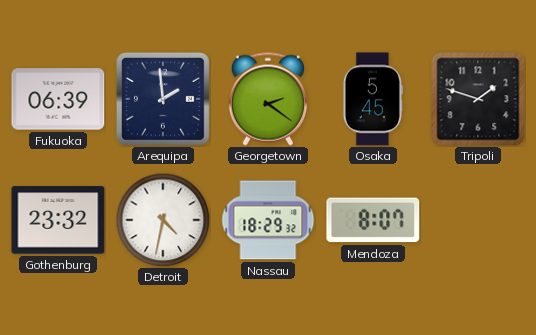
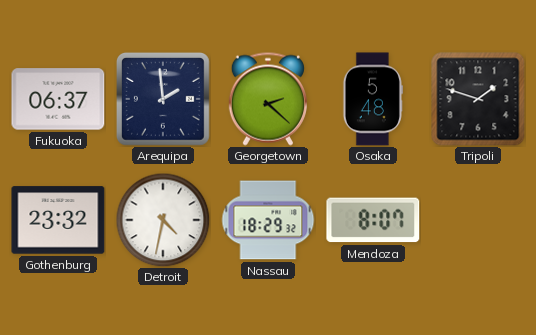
Fukuoka: 06:39 -> 06:37
Georgetown: 2:21 -> 2:22
Osaka: 5:45 -> 5:48
